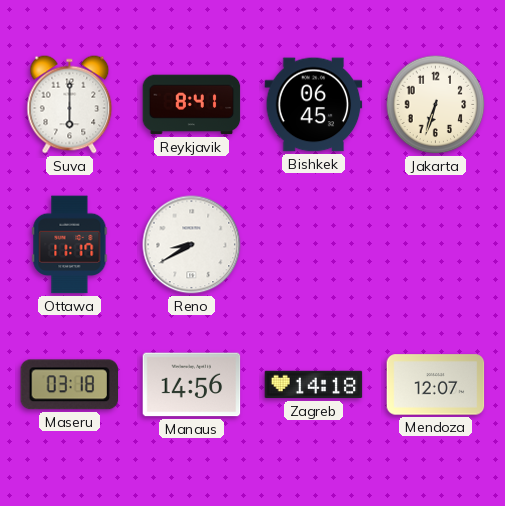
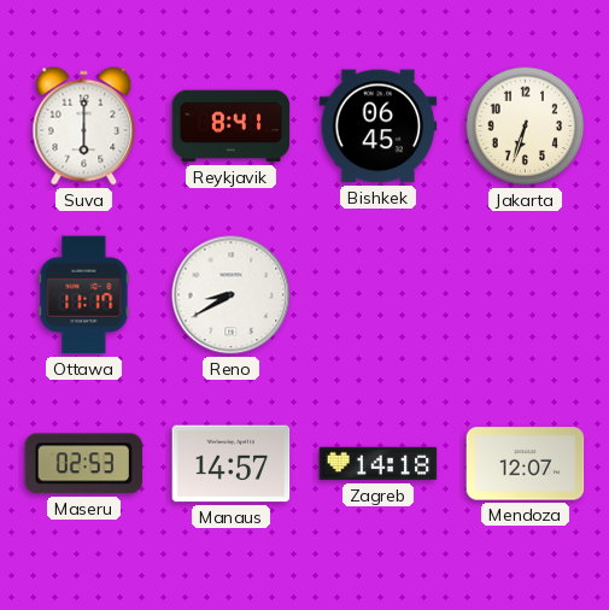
Maseru: 03:18 -> 02:53
Manaus: 14:56 -> 14:57
